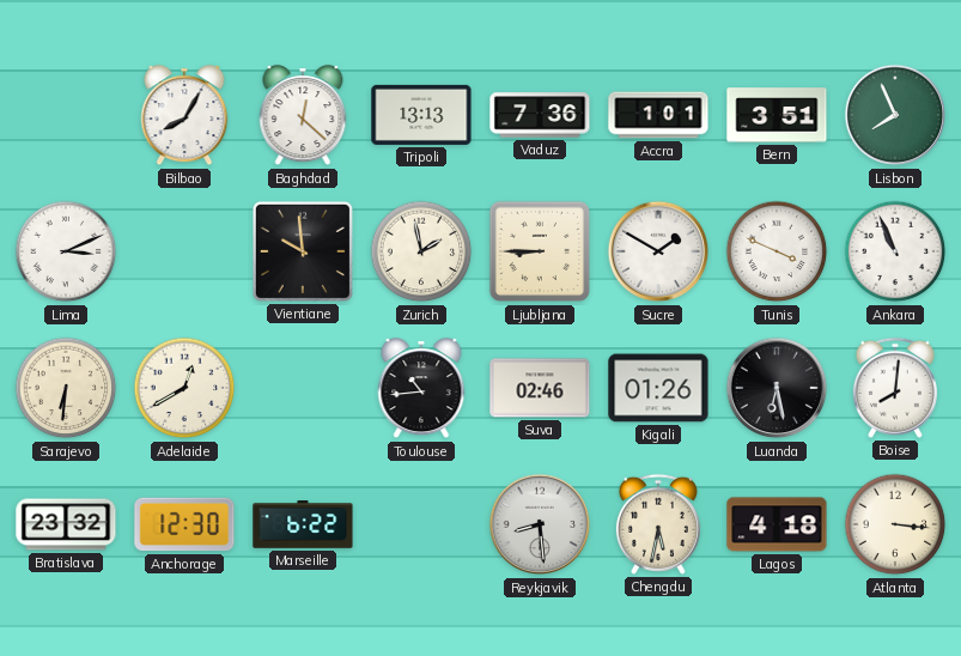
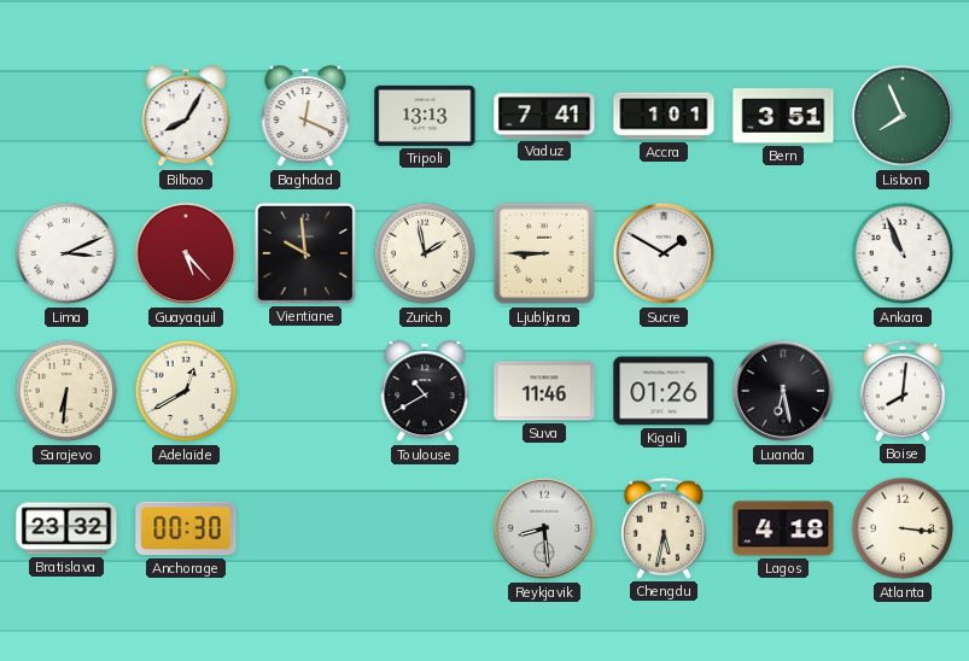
Baghdad: 12:22 -> 12:19
Vaduz: 7:36 -> 7:41
Guayaquil: none -> 5:23
Tunis: 3:49 -> none
Toulouse: 10:44 -> 10:40
Suva: 02:46 -> 11:46
Anchorage: 12:30 -> 00:30
Marseille: 6:22 -> none
